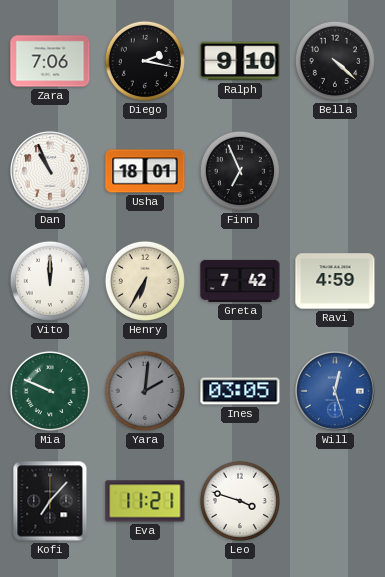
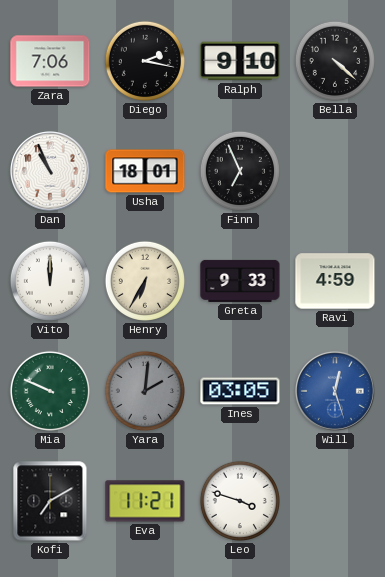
Greta: 7:42 -> 9:33
Kofi: 7:07 -> 7:10
